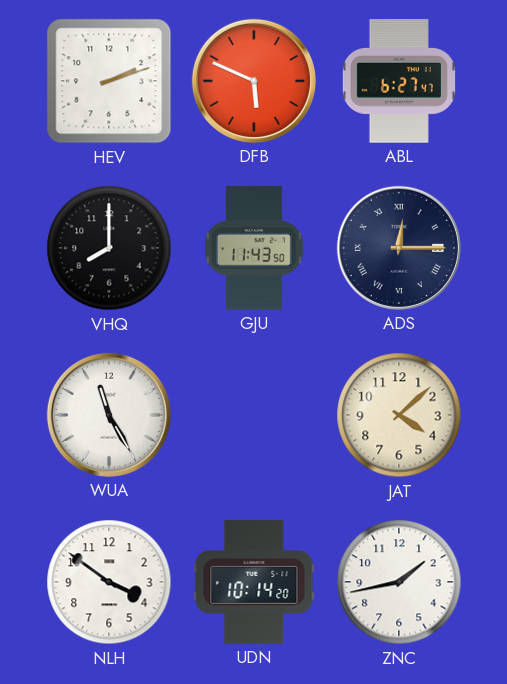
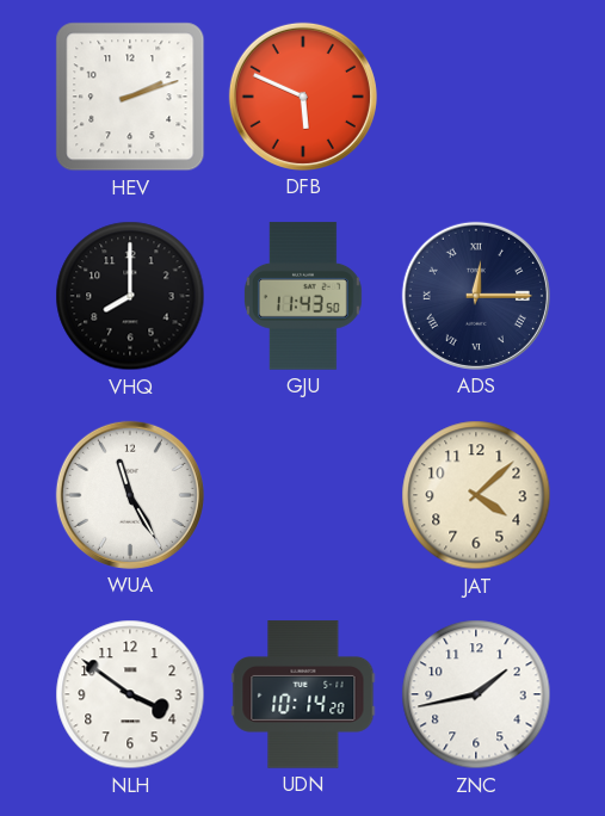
ABL: 6:27 -> none
